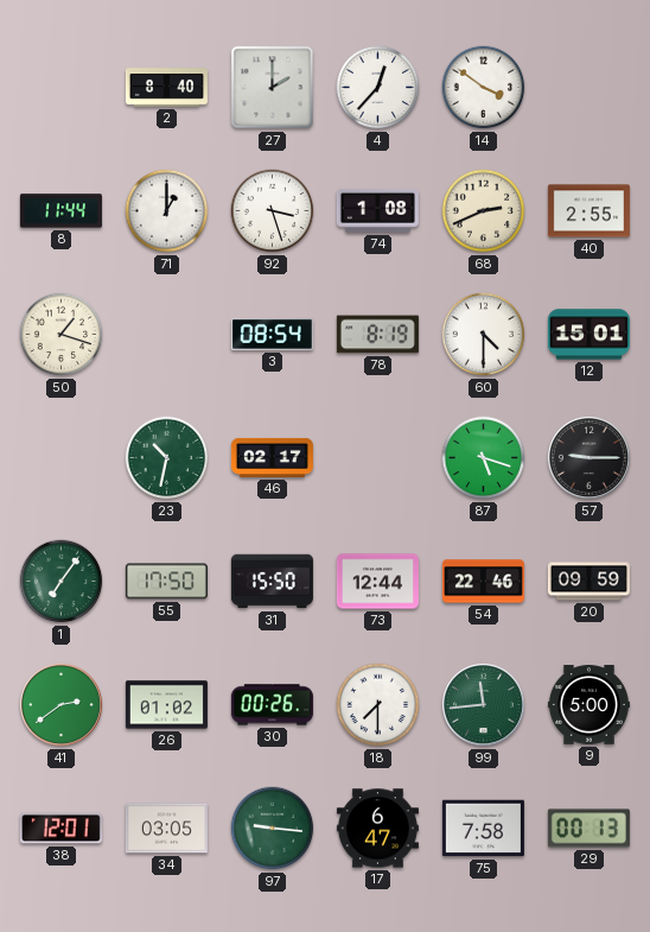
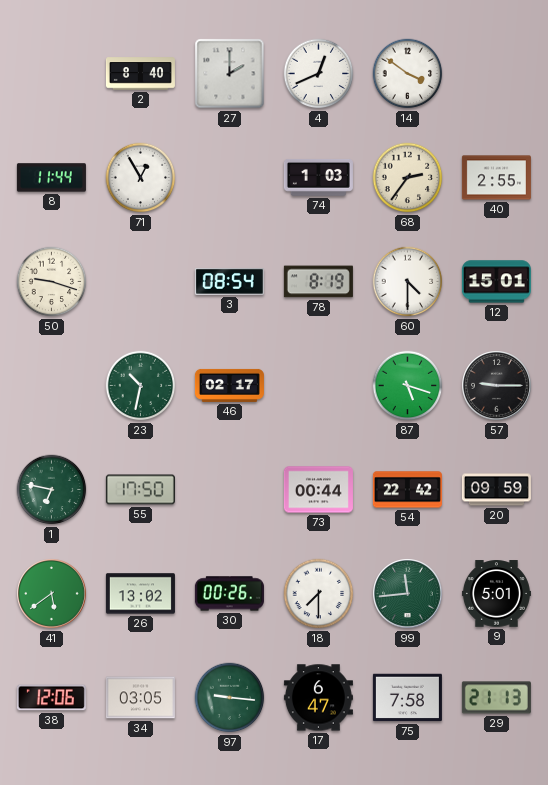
4: 12:37 -> 12:41
71: 1:00 -> 12:55
92: 3:27 -> none
74: 1:08 -> 1:03
68: 2:41 -> 2:36
50: 1:18 -> 9:18
1: 7:06 -> 6:47
31: 15:50 -> none
73: 12:44 -> 00:44
54: 22:46 -> 22:42
41: 2:39 -> 5:39
26: 01:02 -> 13:02
9: 5:00 -> 5:01
38: 12:01 -> 12:06
29: 00:13 -> 21:13
